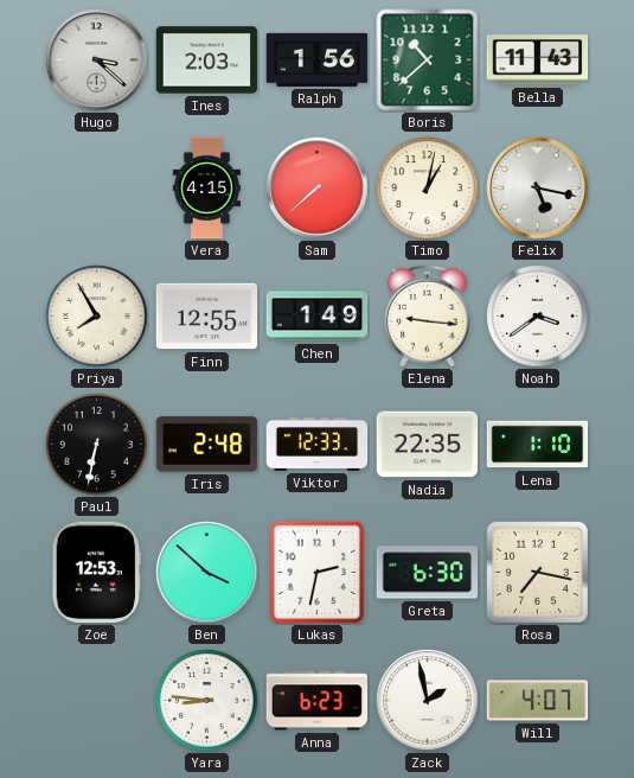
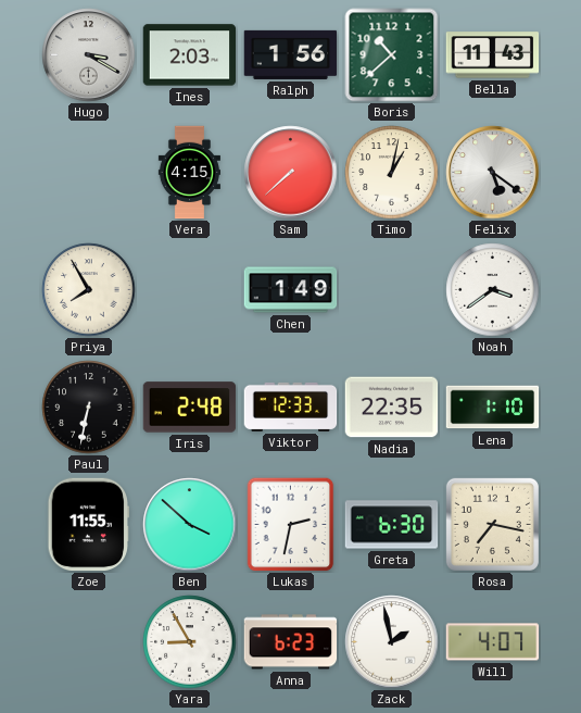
Hugo: 3:22 -> 3:20
Felix: 5:17 -> 5:21
Finn: 12:55 -> none
Elena: 9:16 -> none
Zoe: 12:53 -> 11:55
Yara: 8:46 -> 8:55
